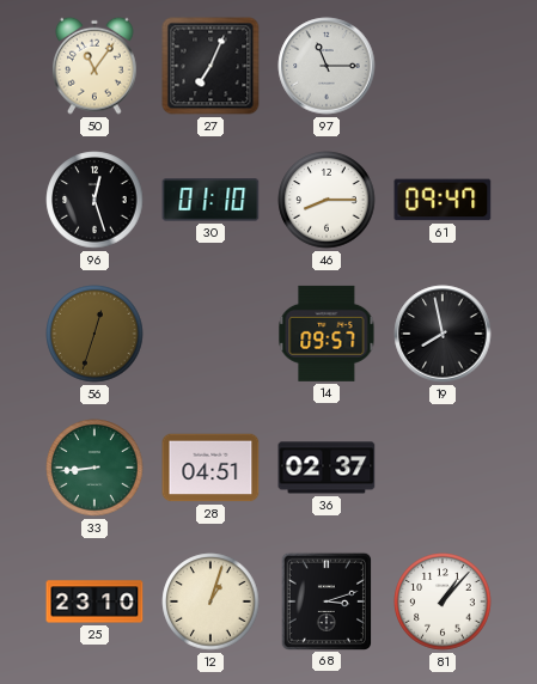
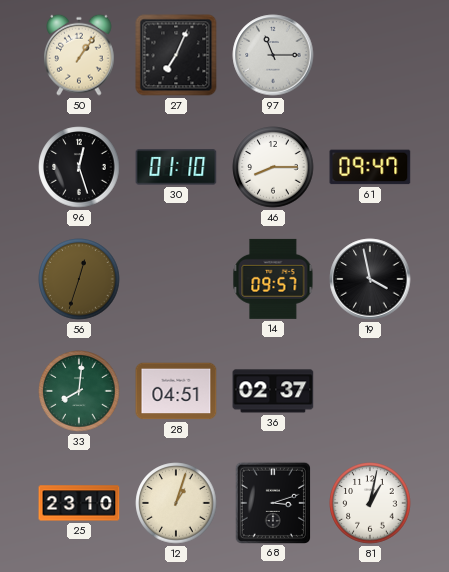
50: 11:06 -> 1:06
19: 7:58 -> 3:58
33: 8:44 -> 8:01
81: 1:07 -> 1:02
